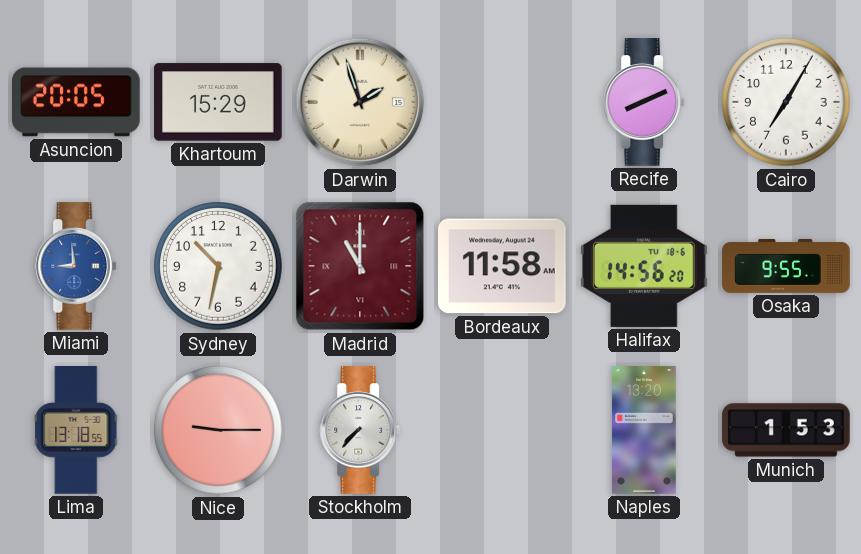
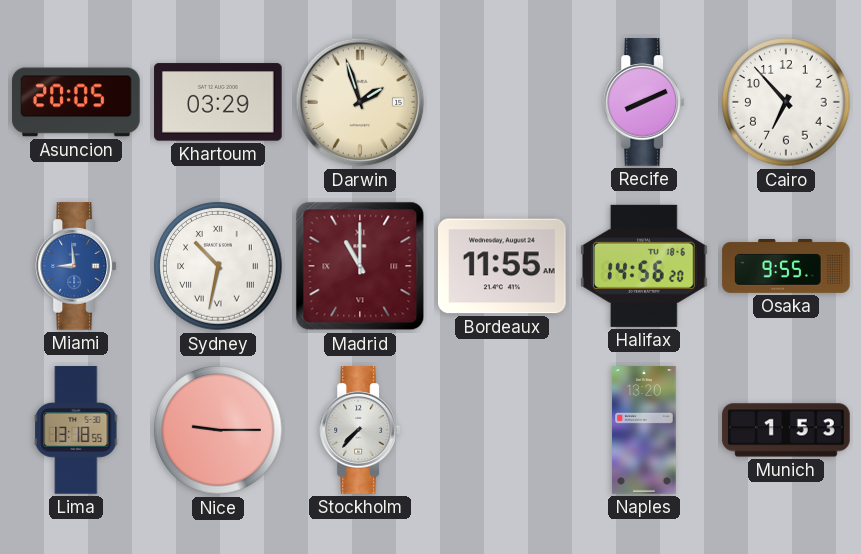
Khartoum: 15:29 -> 03:29
Cairo: 7:05 -> 6:53
Sydney numerals: Arabic -> Roman
Bordeaux: 11:58 -> 11:55
